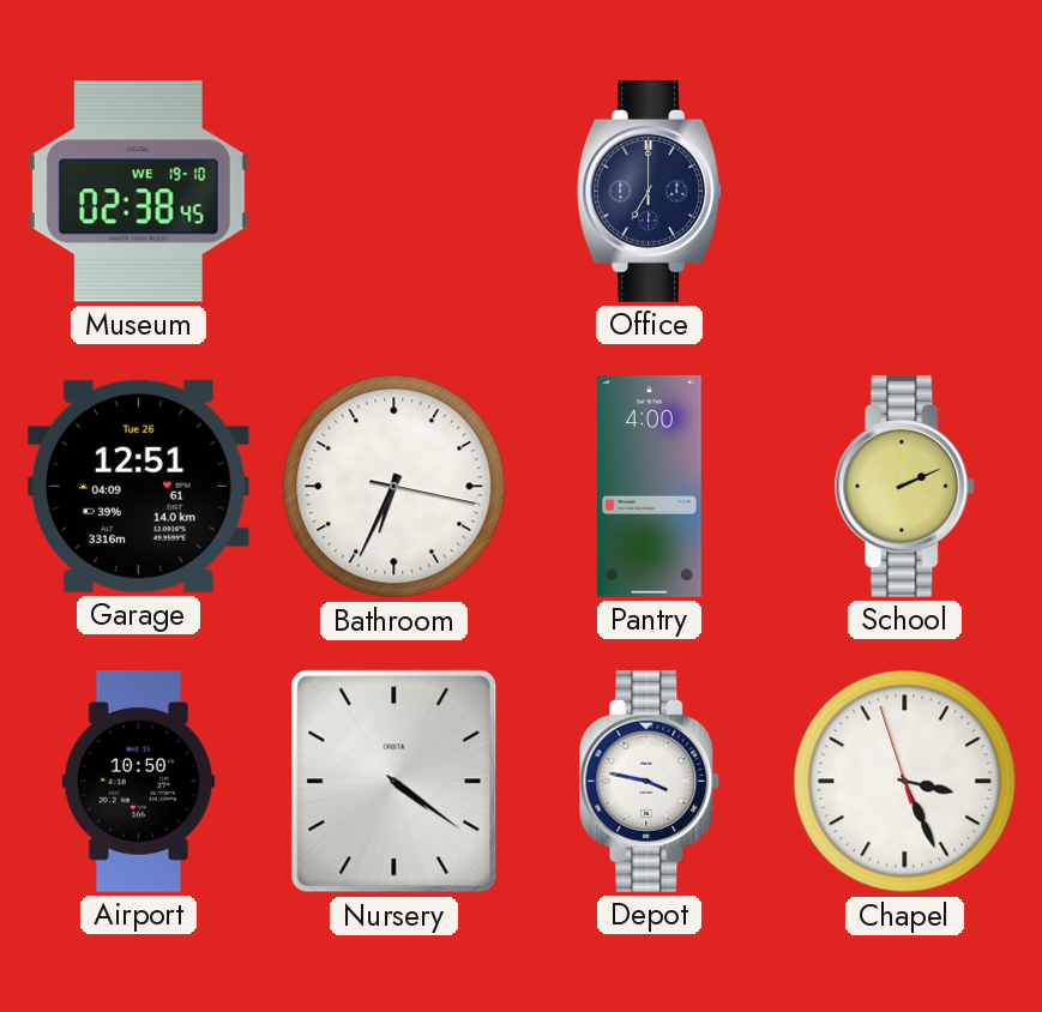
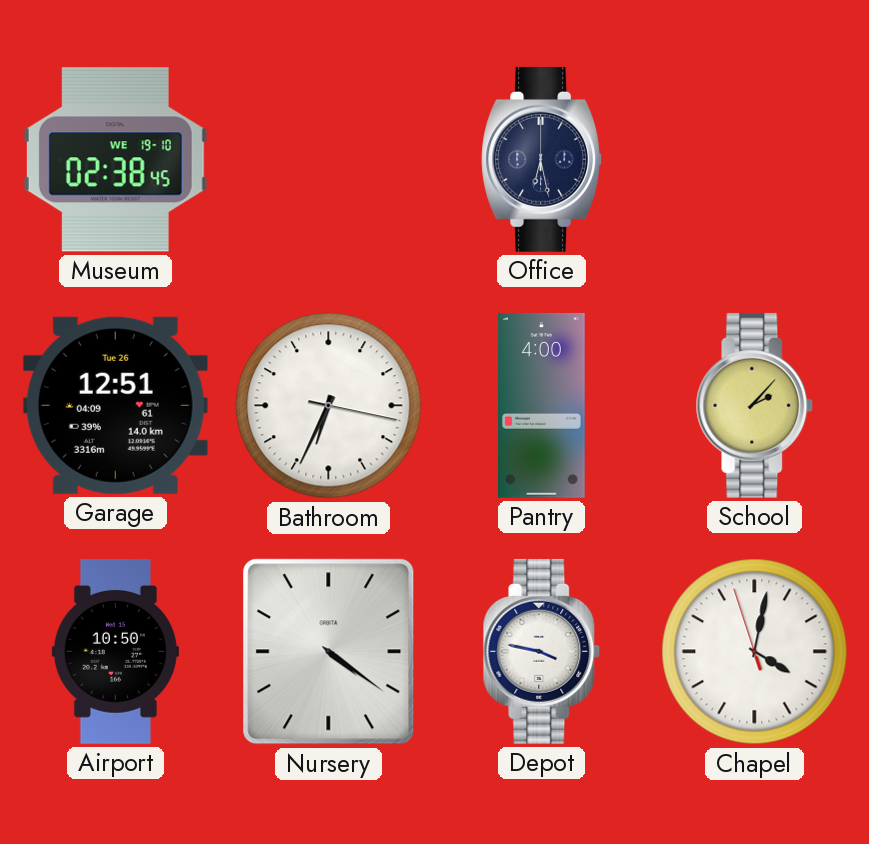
Office: 7:00 -> 6:28
School: 2:11 -> 2:07
Chapel: 3:25 -> 4:01
